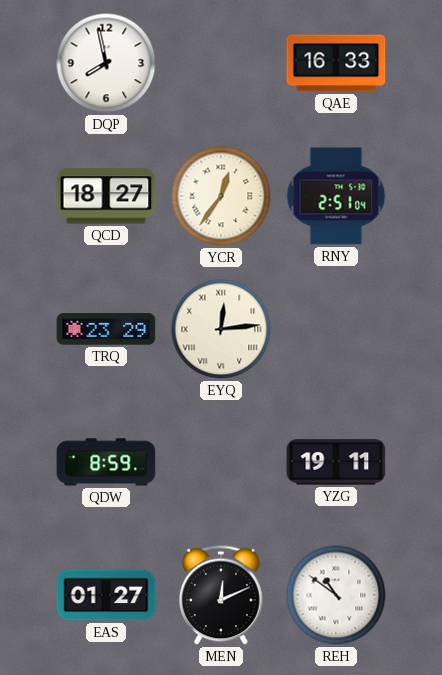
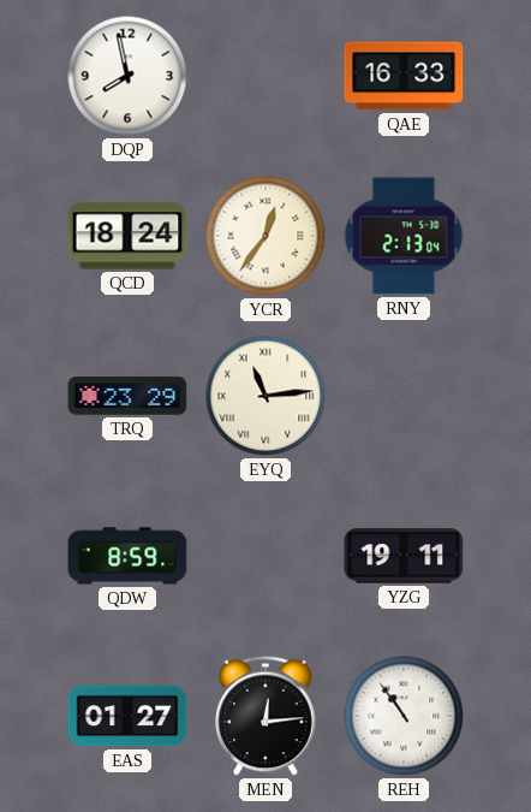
QCD: 18:27 -> 18:24
RNY: 2:51 -> 2:13
EYQ: 12:14 -> 11:14
MEN: 12:11 -> 12:14
REH: 10:51 -> 10:54
